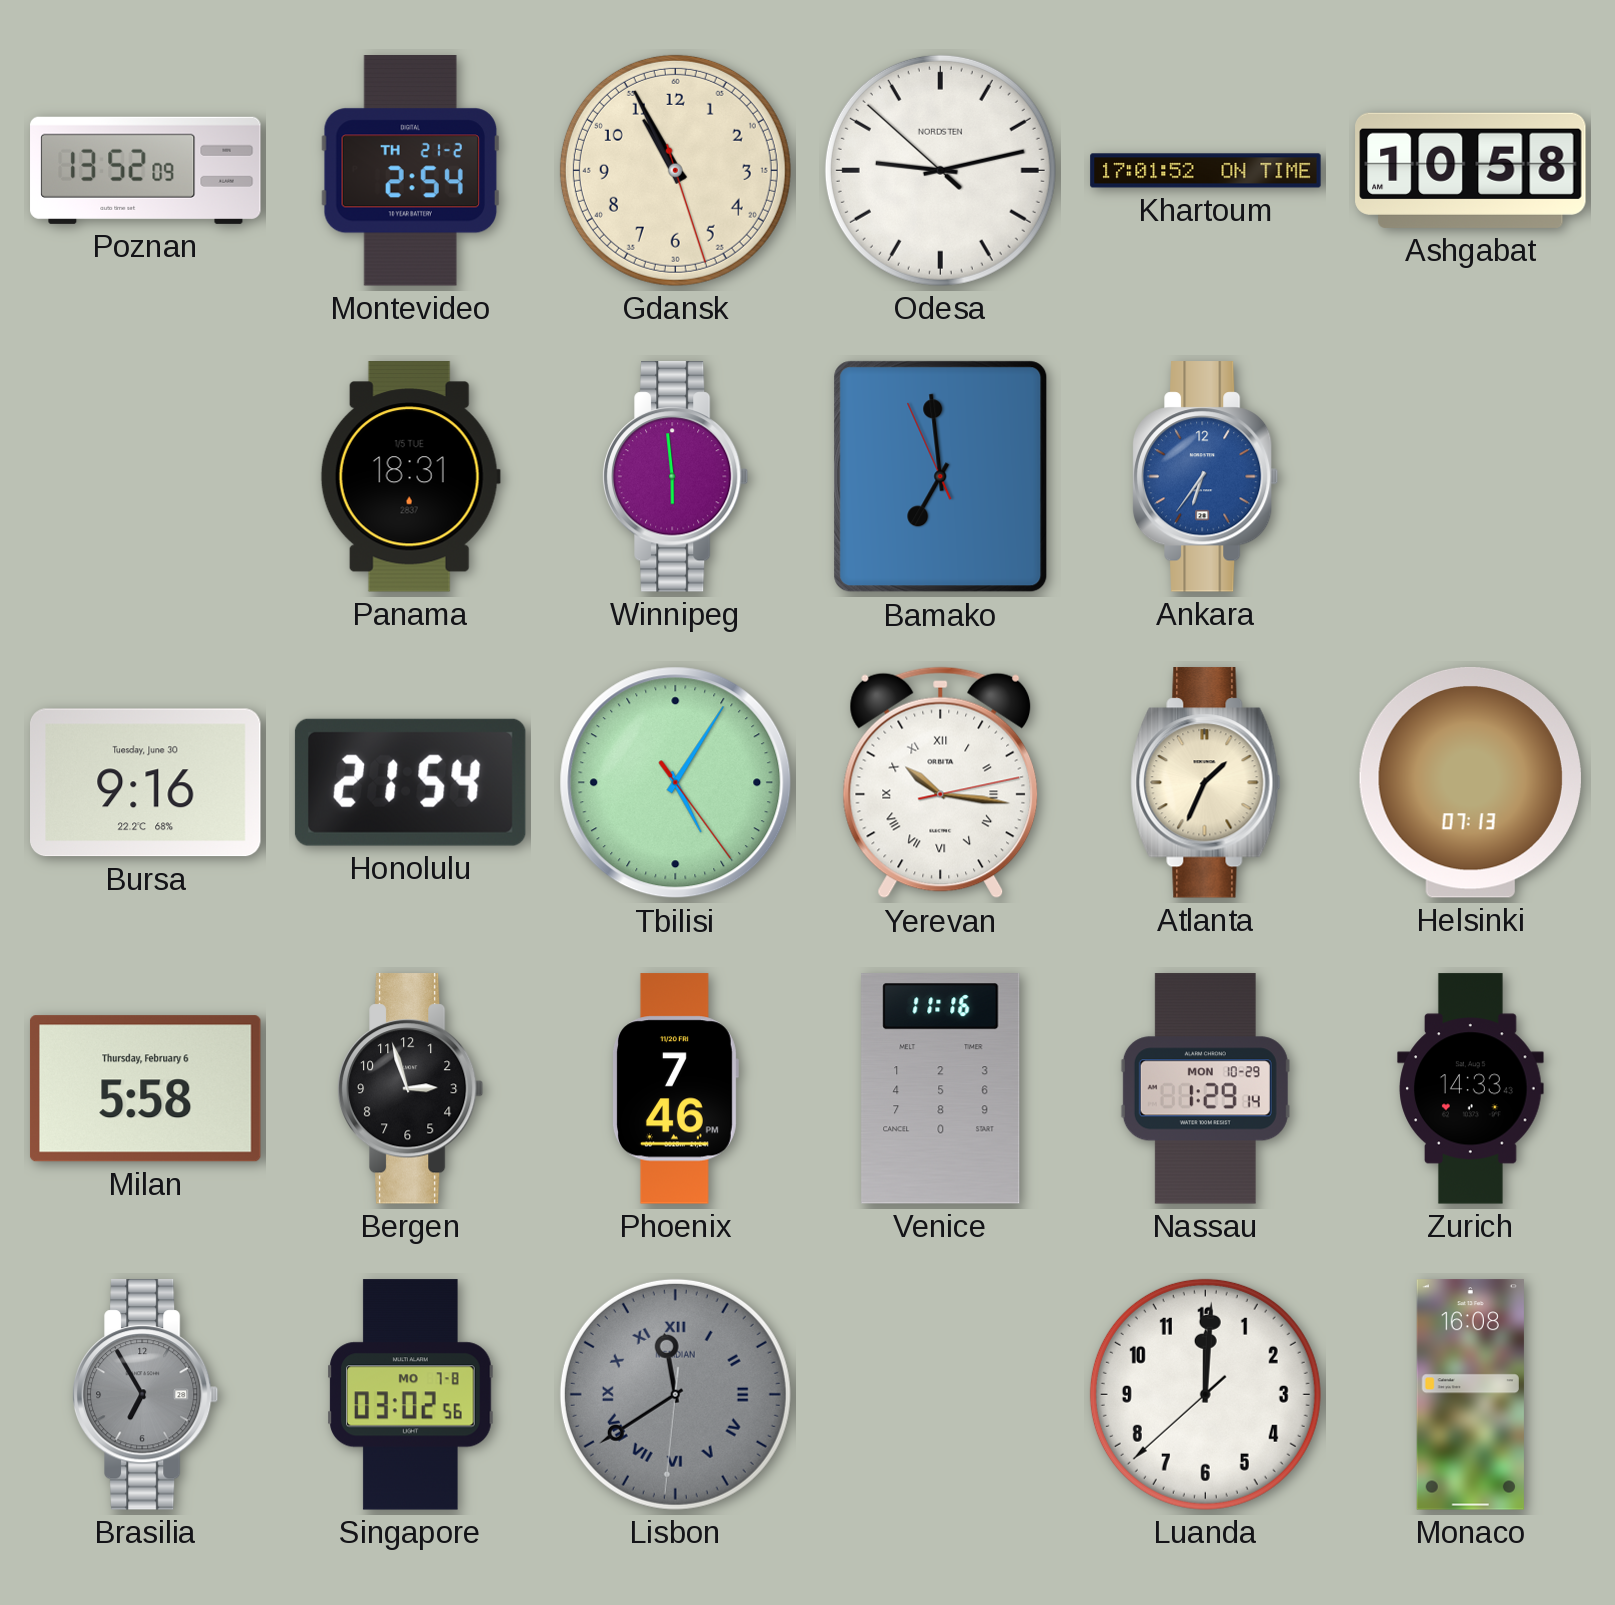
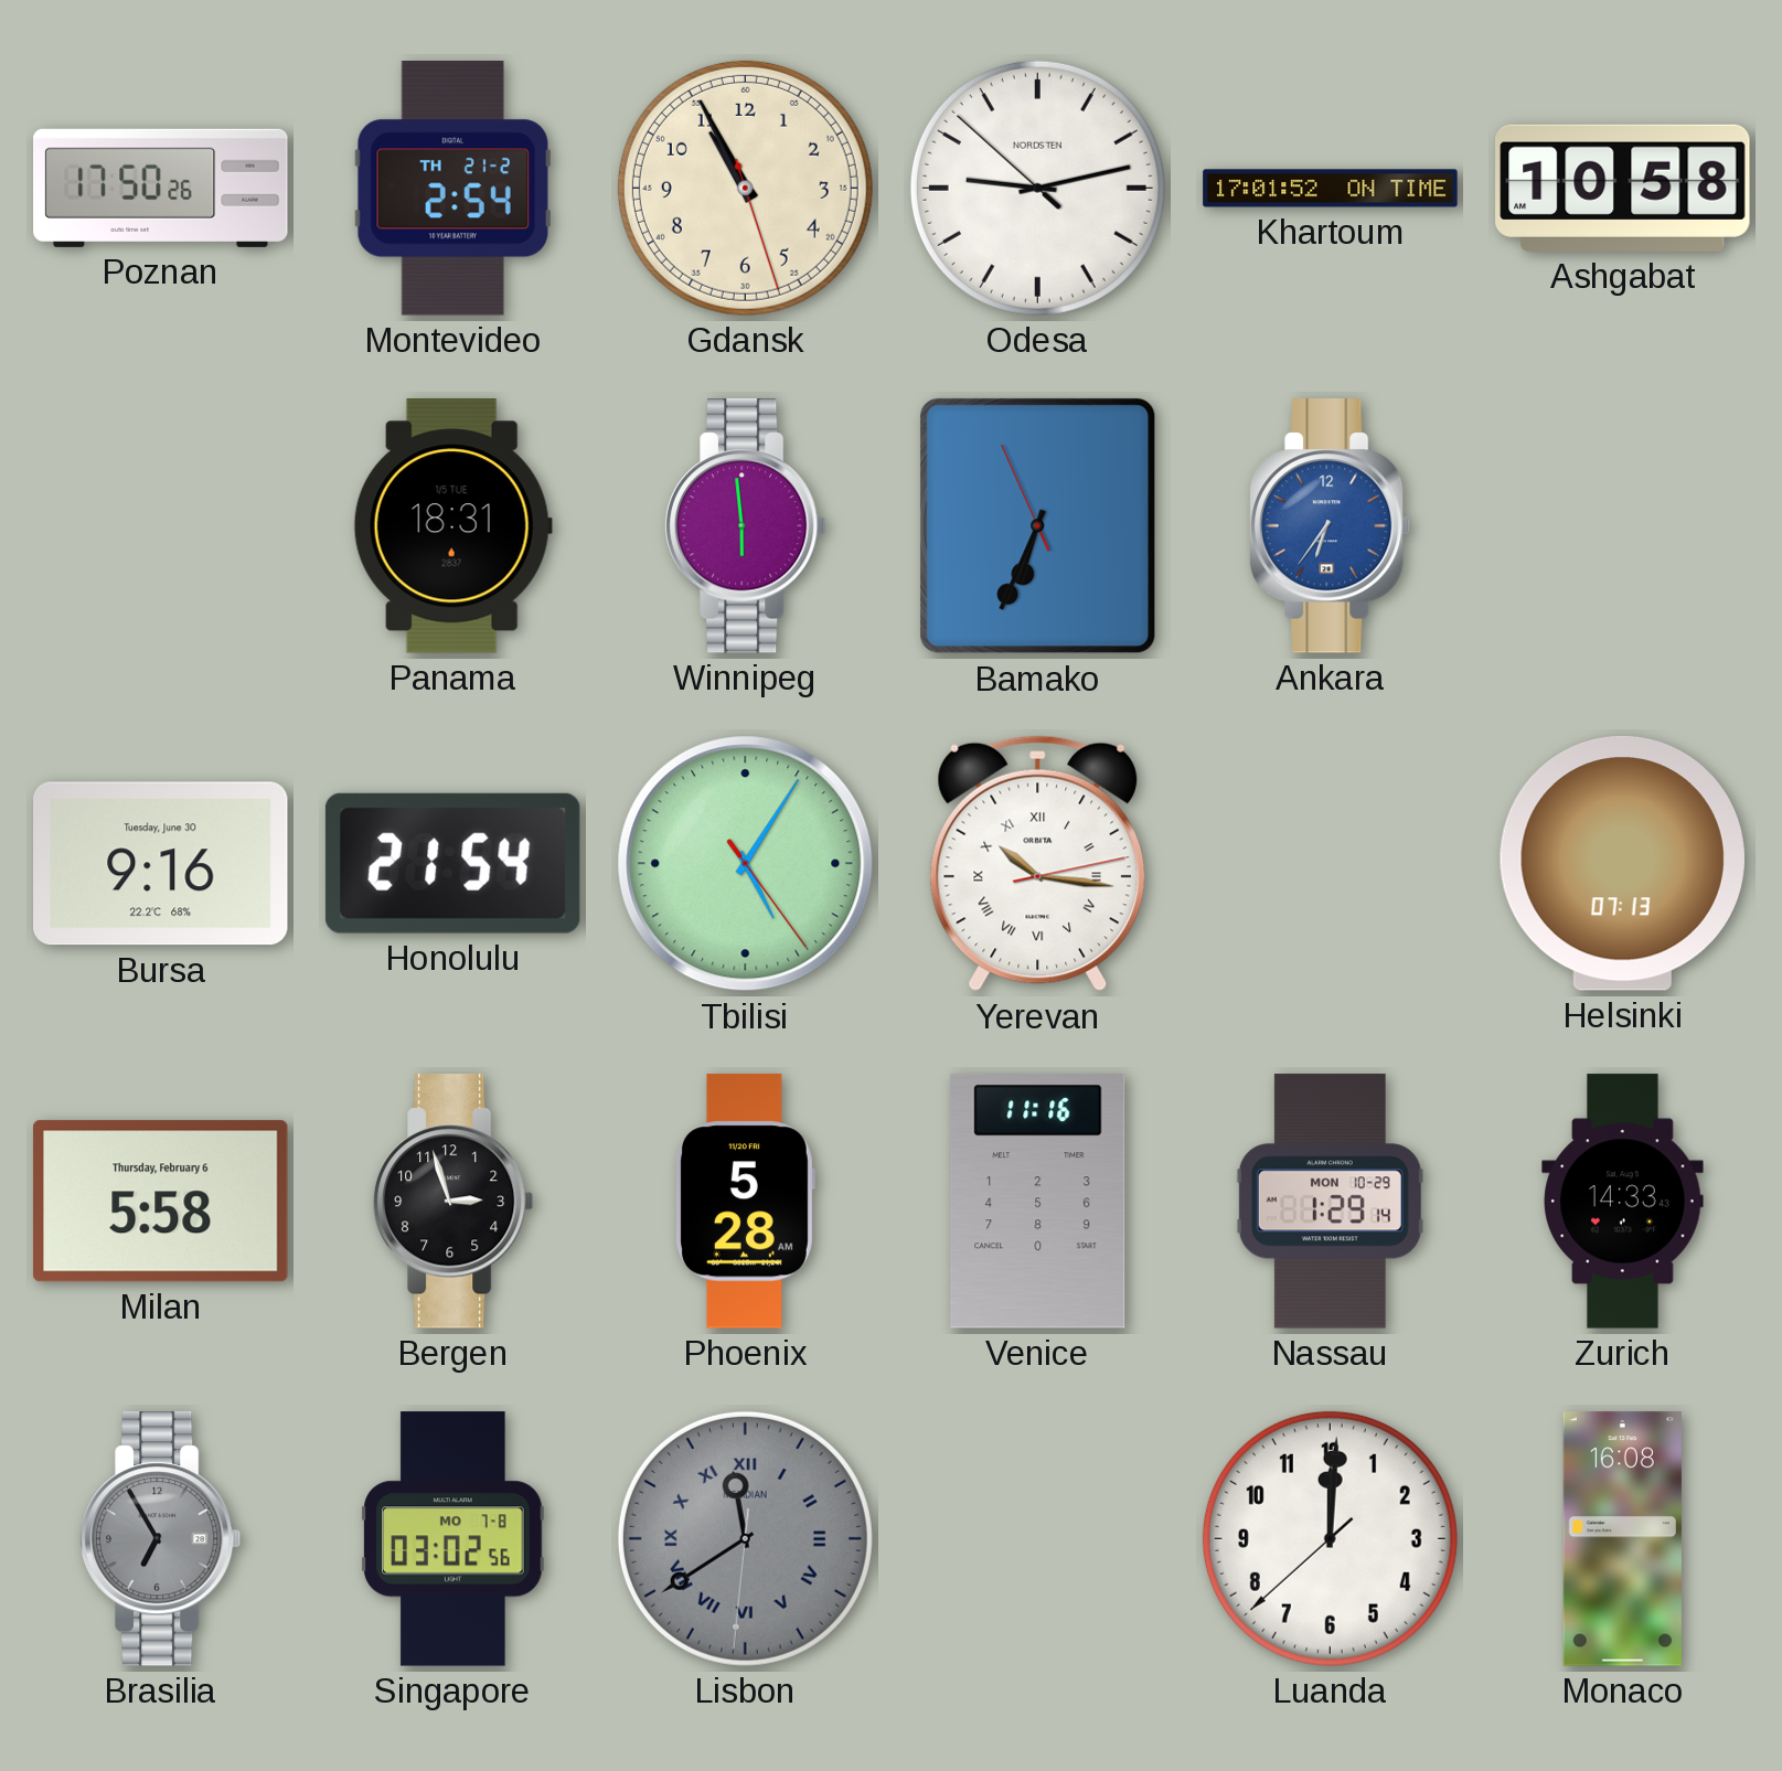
Poznan: 13:52 -> 17:50
Bamako: 6:58 -> 6:33
Atlanta: 1:34 -> none
Phoenix: 7:46 -> 5:28
